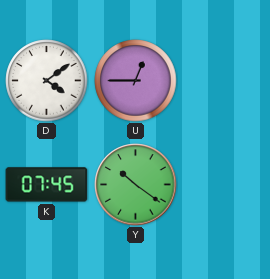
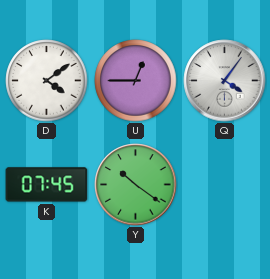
Q: none -> 4:06
